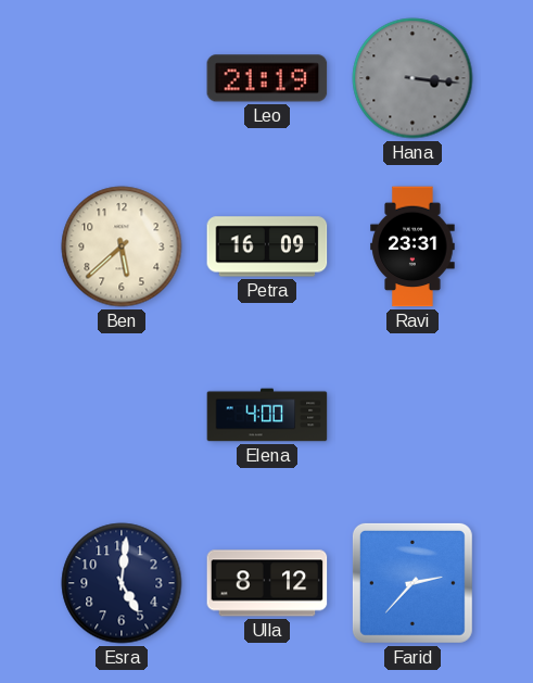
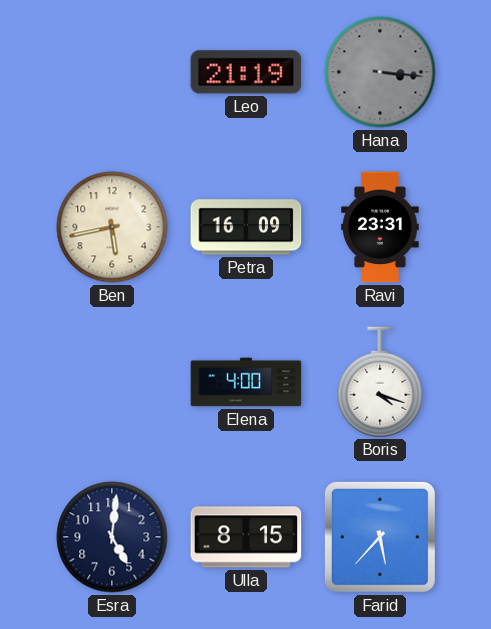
Ben: 5:38 -> 5:43
Boris: none -> 4:18
Ulla: 8:12 -> 8:15
Farid: 2:37 -> 5:37
